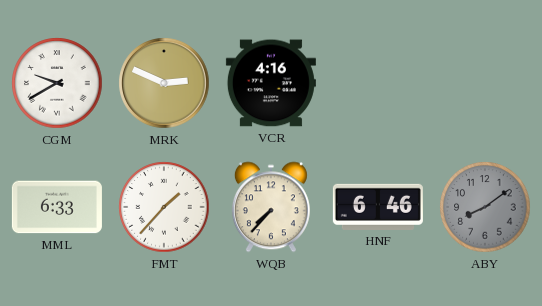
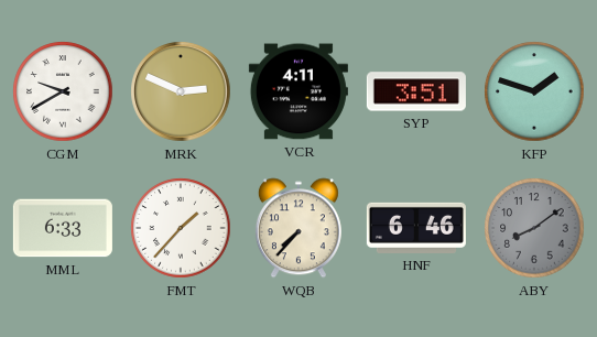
VCR: 4:16 -> 4:11
SYP: none -> 3:51
KFP: none -> 1:48
